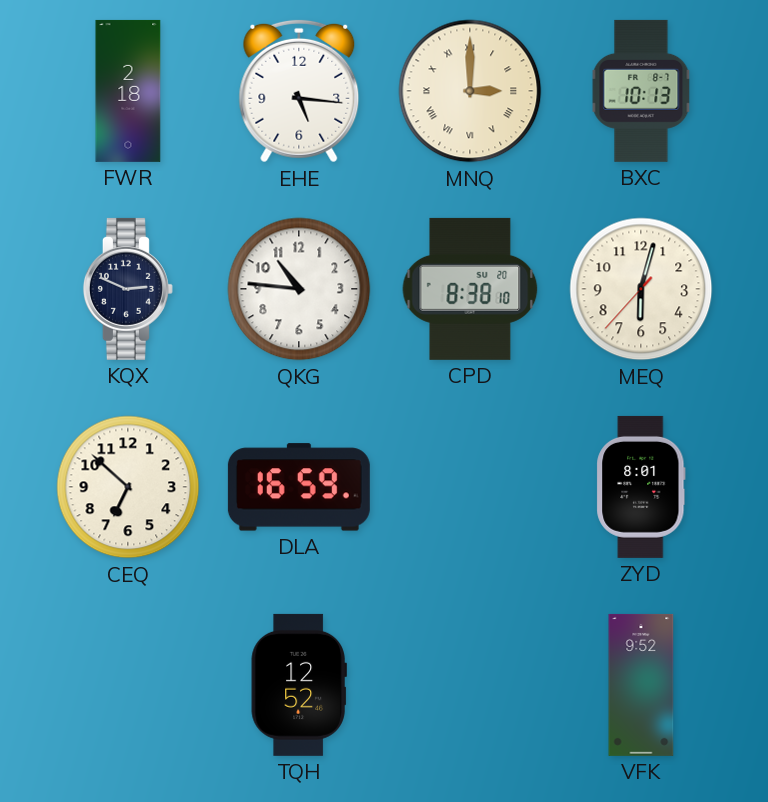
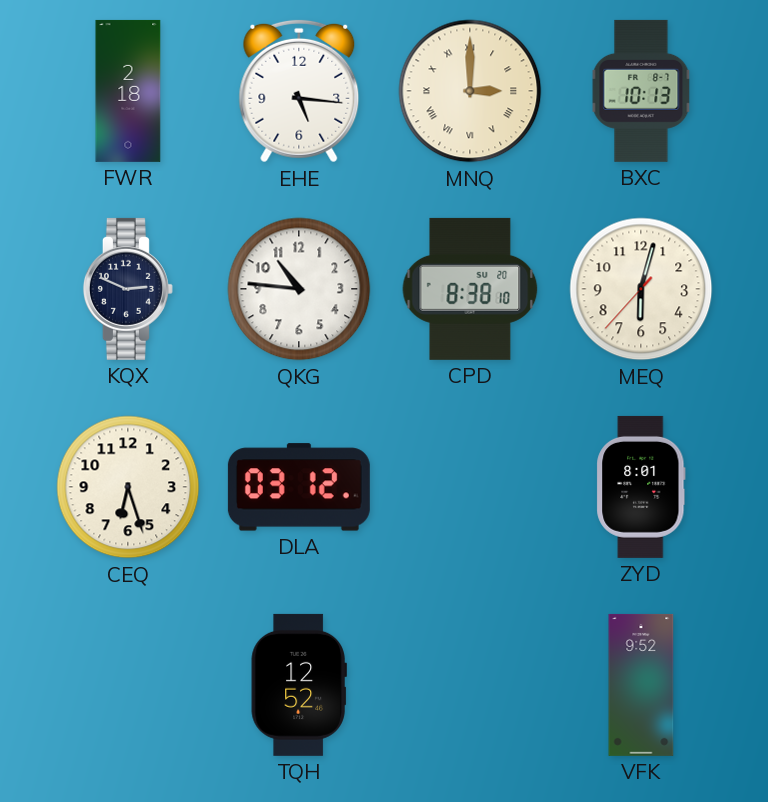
CEQ: 6:52 -> 6:27
DLA: 16:59 -> 03:12
